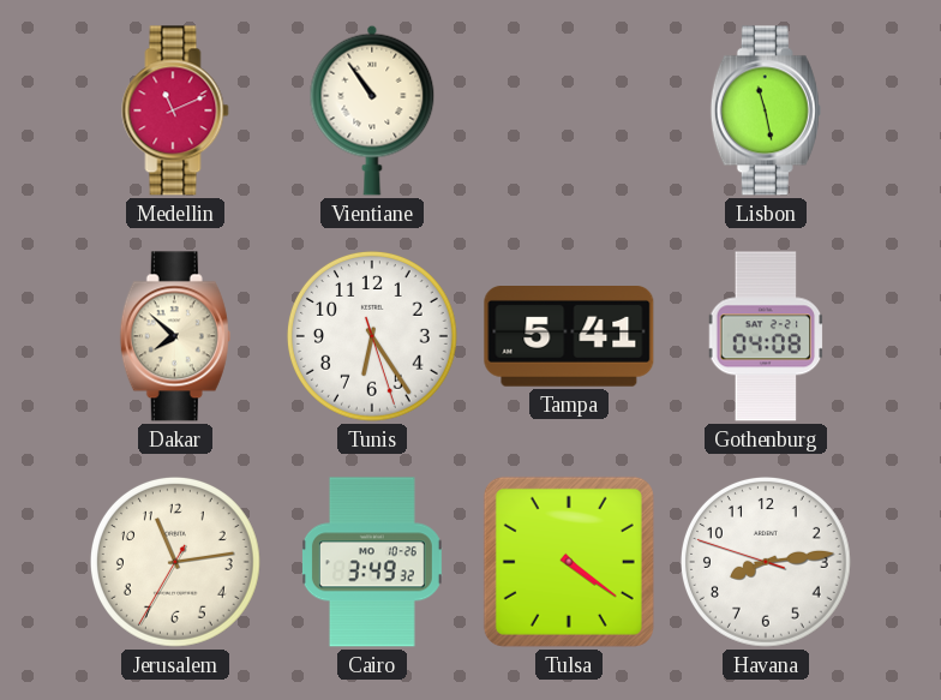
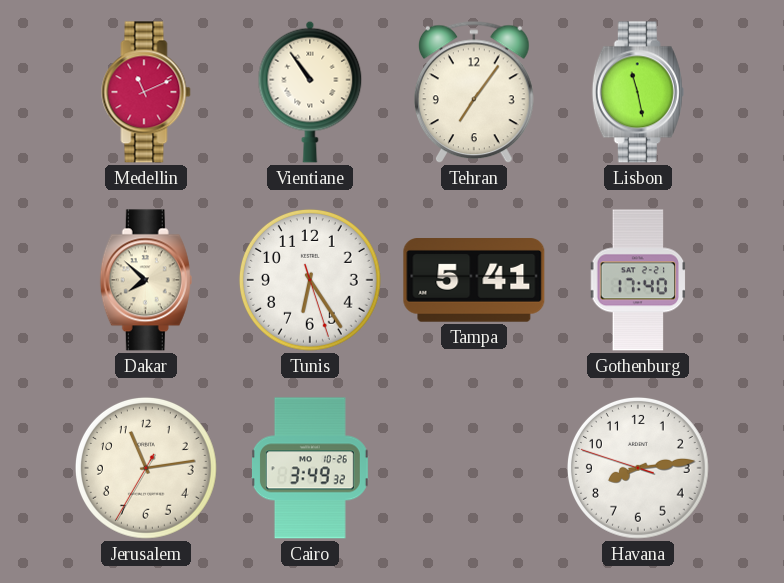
Tehran: none -> 7:06
Gothenburg: 04:08 -> 17:40
Tulsa: 4:21 -> none
